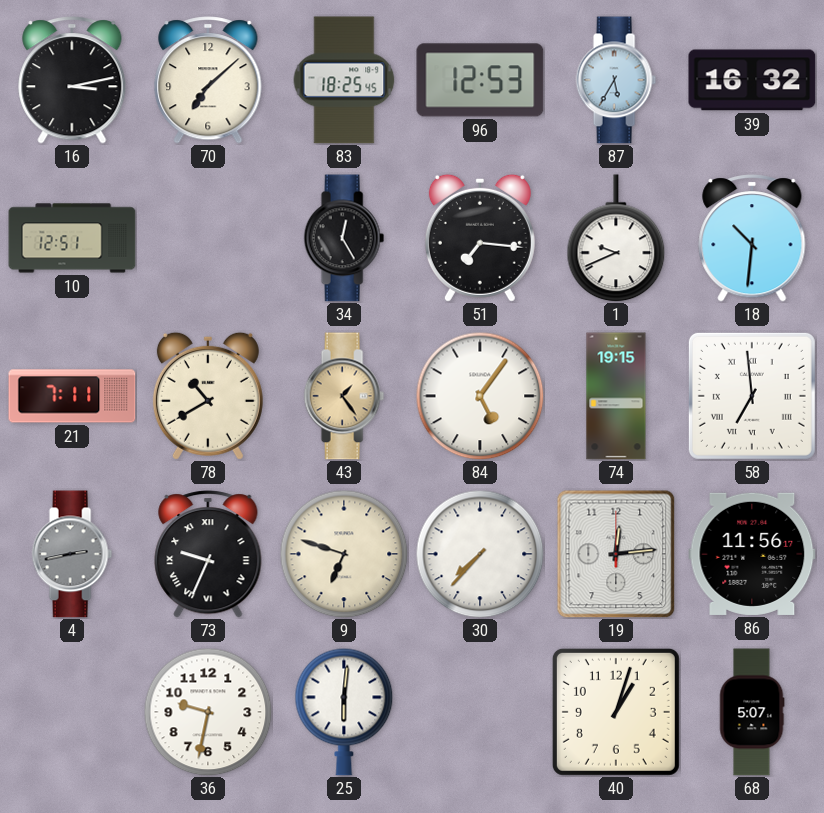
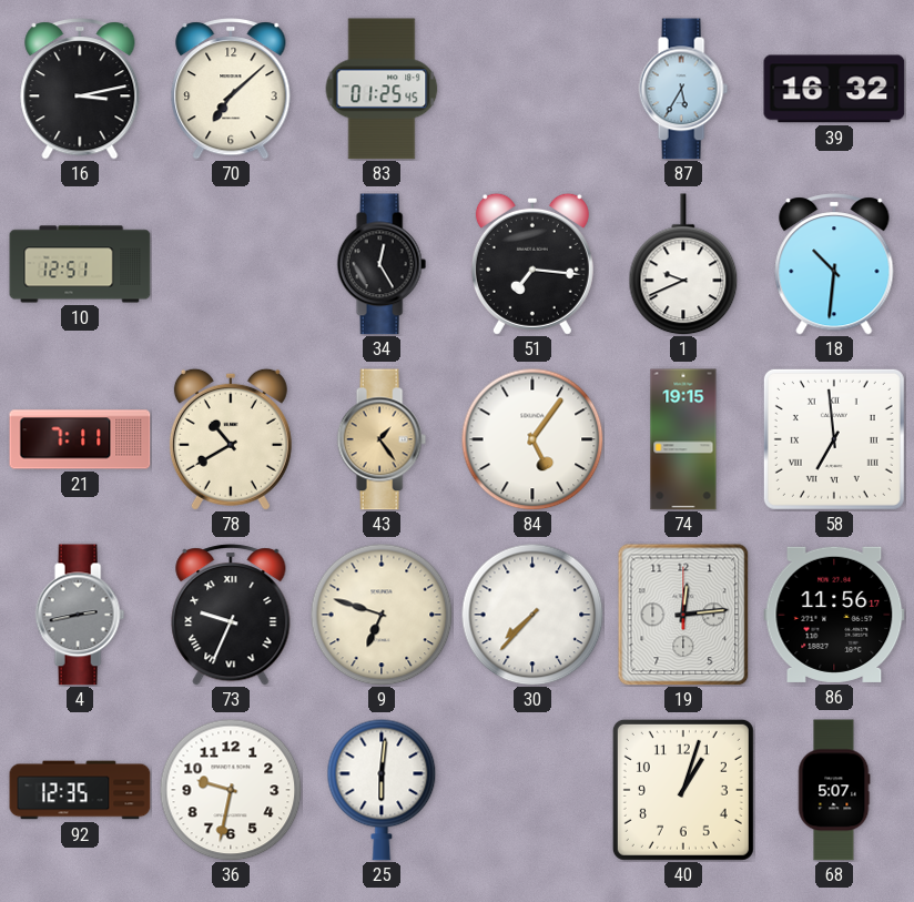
83: 18:25 -> 01:25
96: 12:53 -> none
92: none -> 12:35
